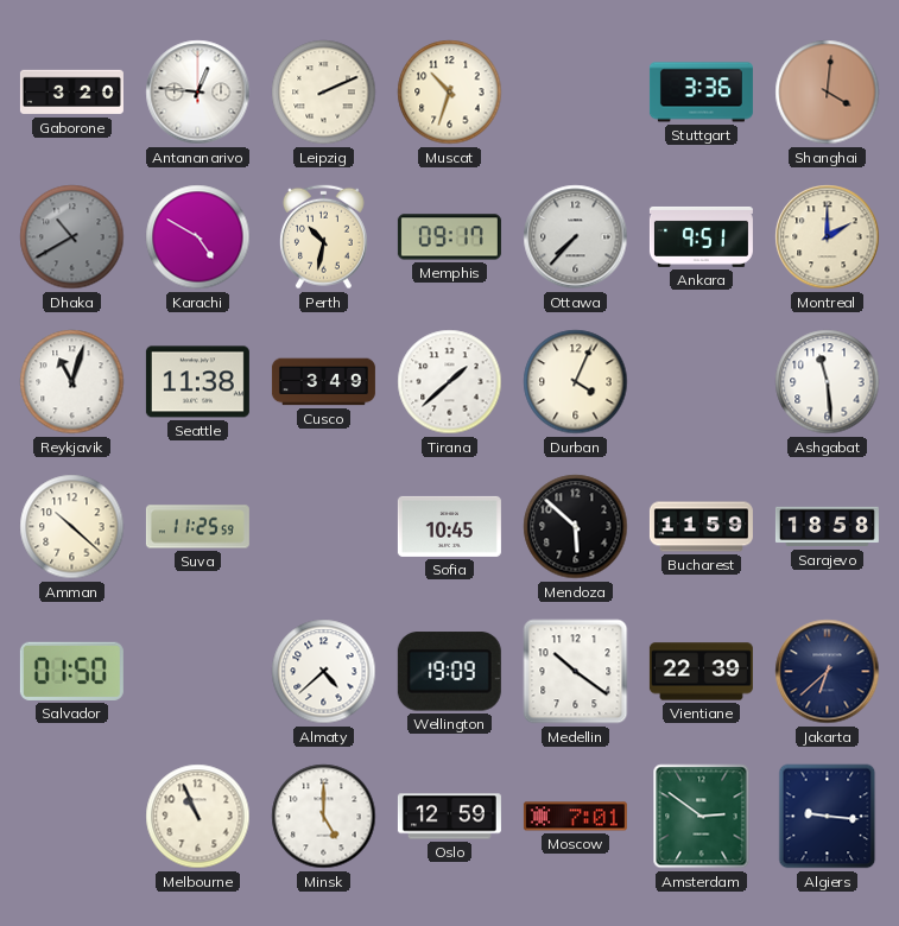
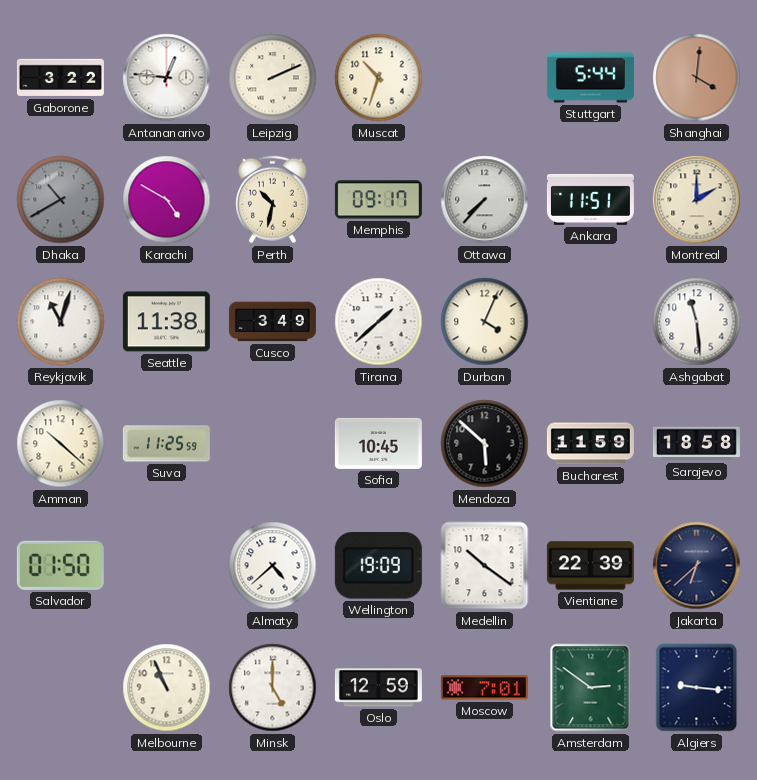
Gaborone: 3:20 -> 3:22
Stuttgart: 3:36 -> 5:44
Ankara: 9:51 -> 11:51
